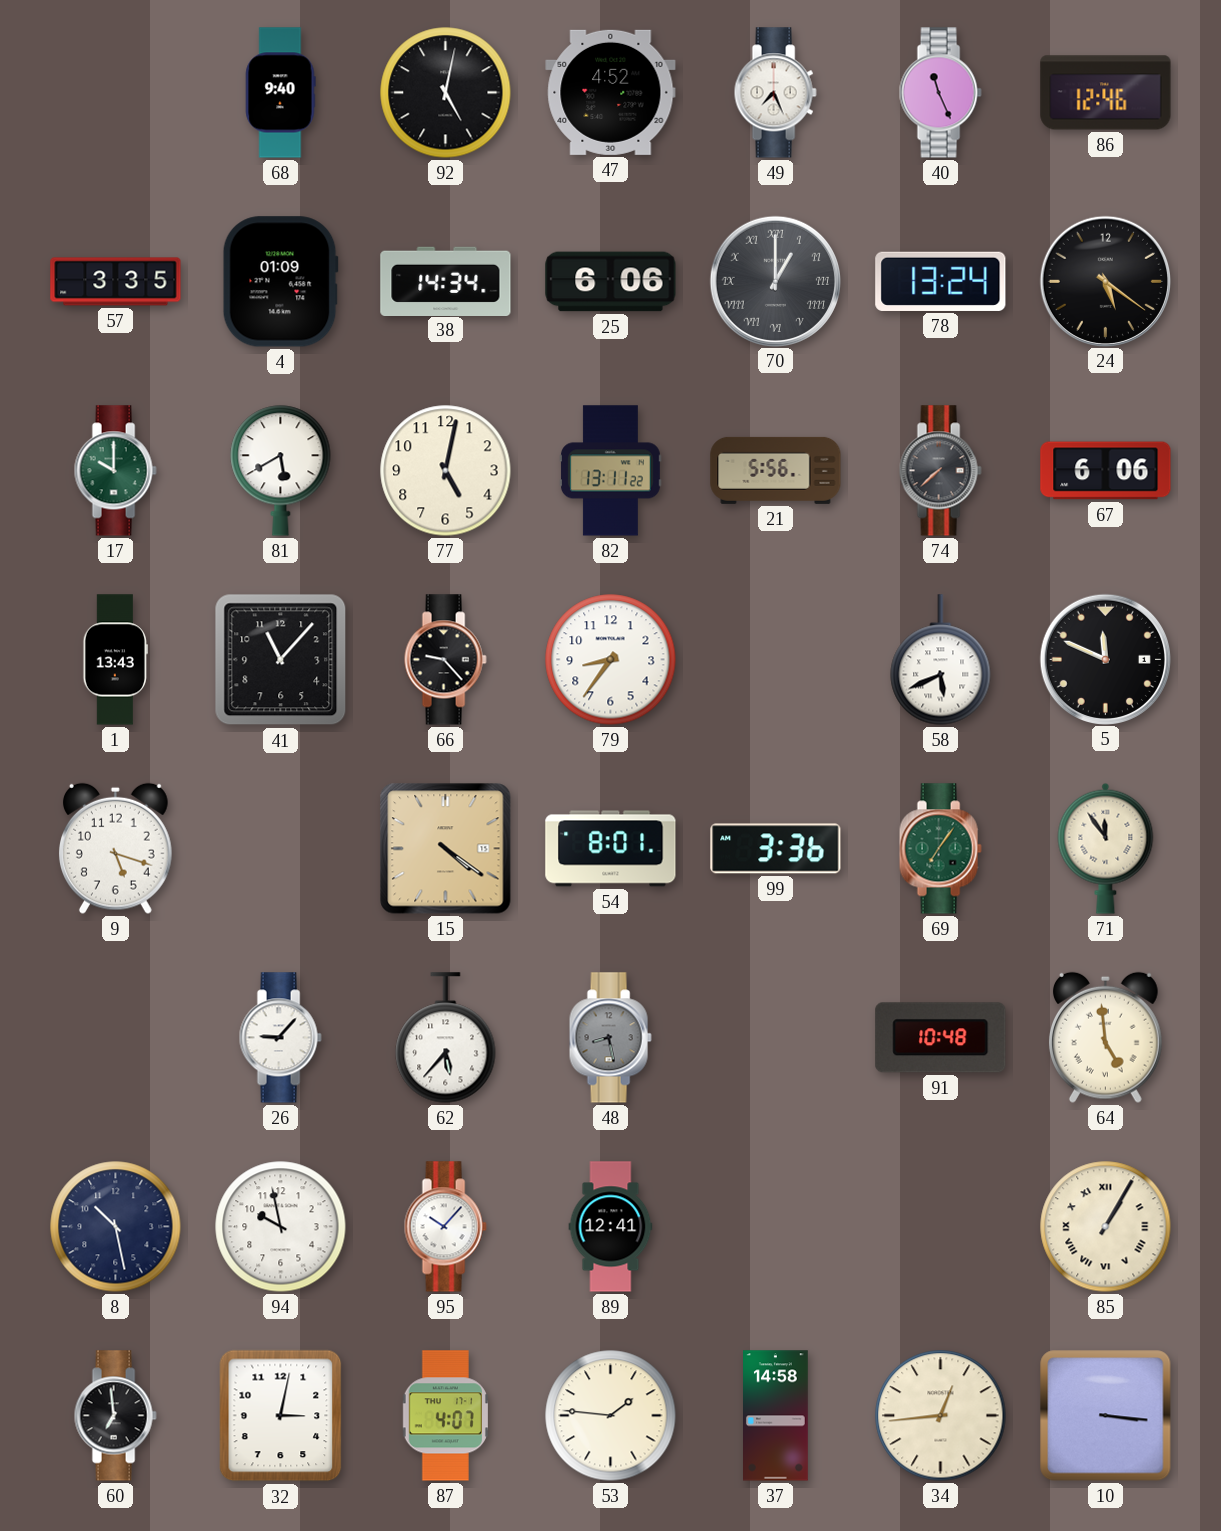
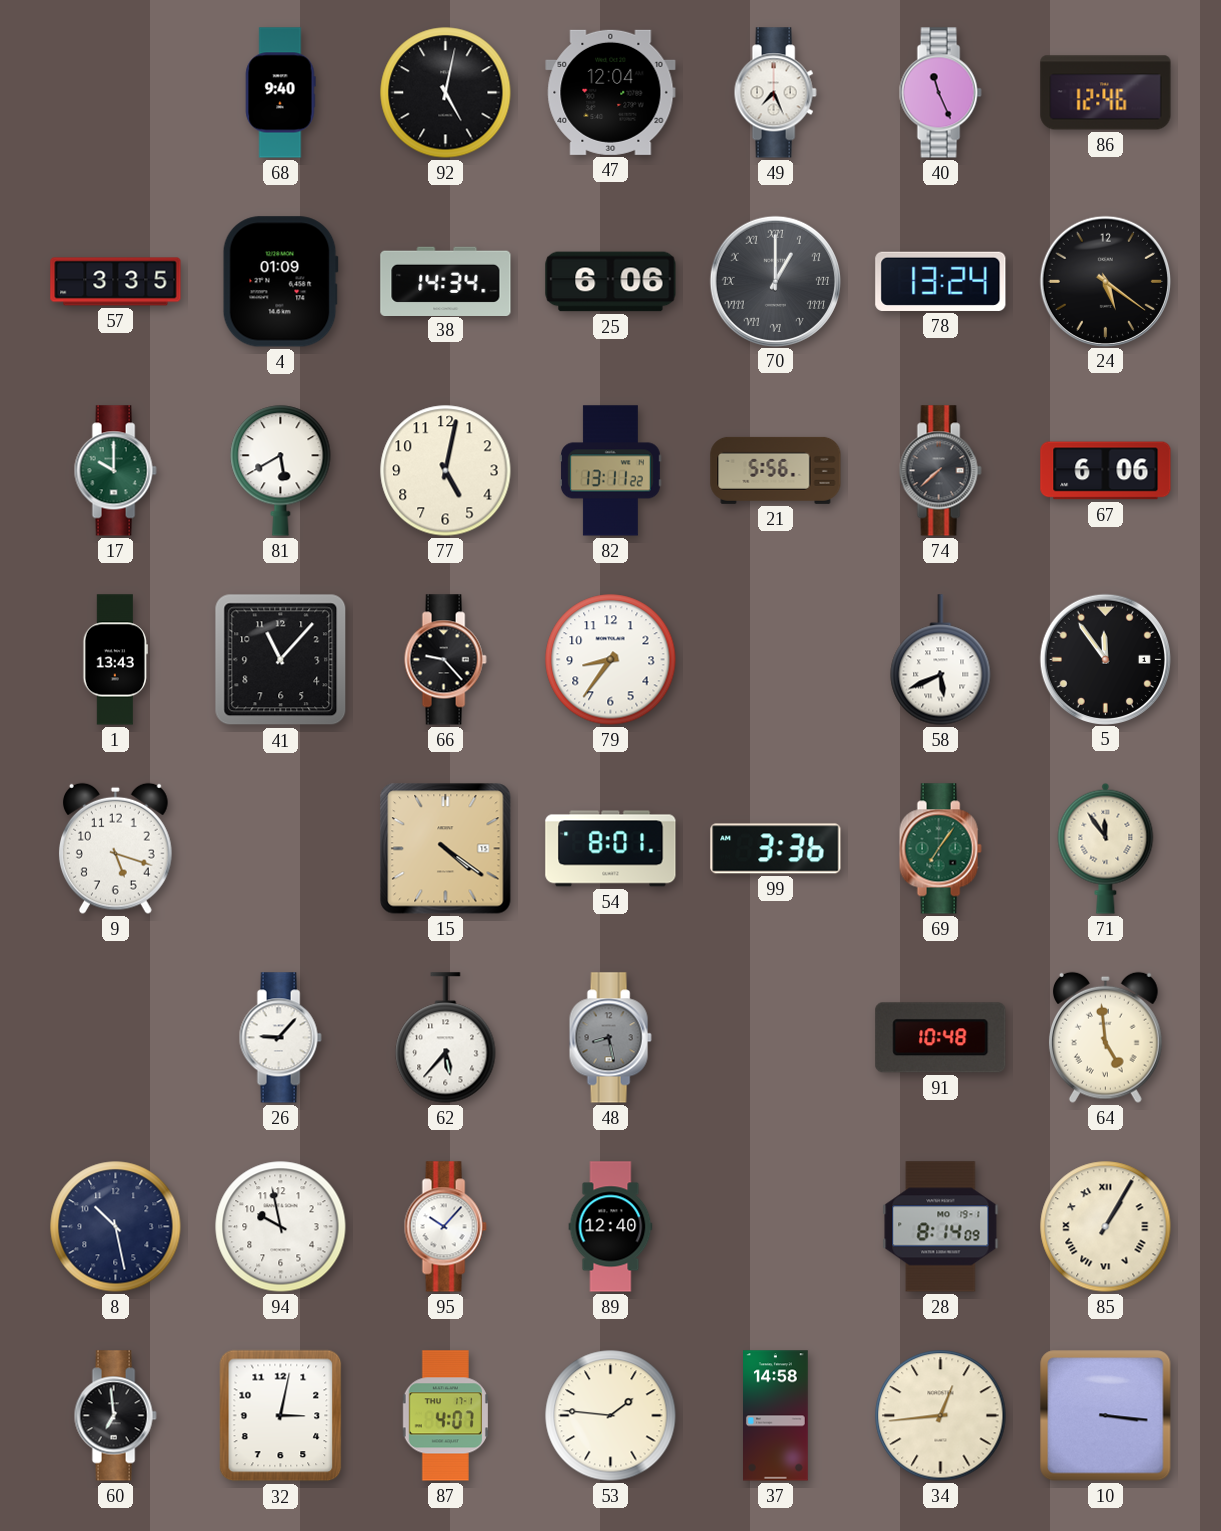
47: 4:52 -> 12:04
5: 11:49 -> 11:54
89: 12:41 -> 12:40
28: none -> 8:14
